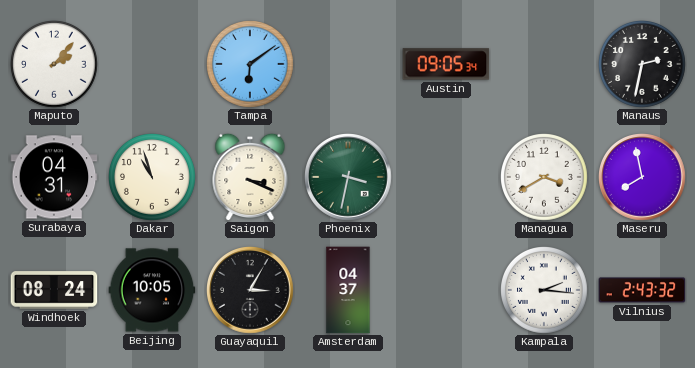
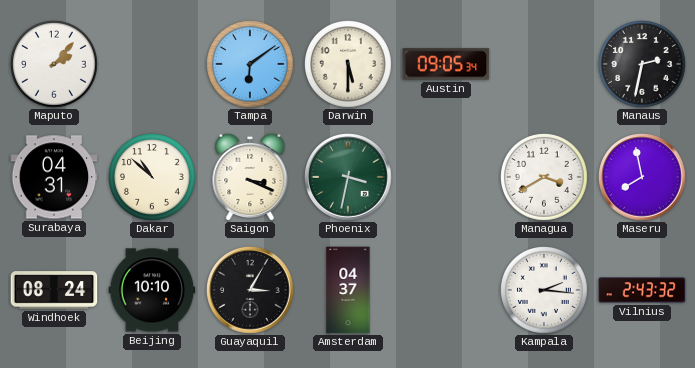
Darwin: none -> 5:30
Dakar: 10:57 -> 10:52
Beijing: 10:05 -> 10:10
